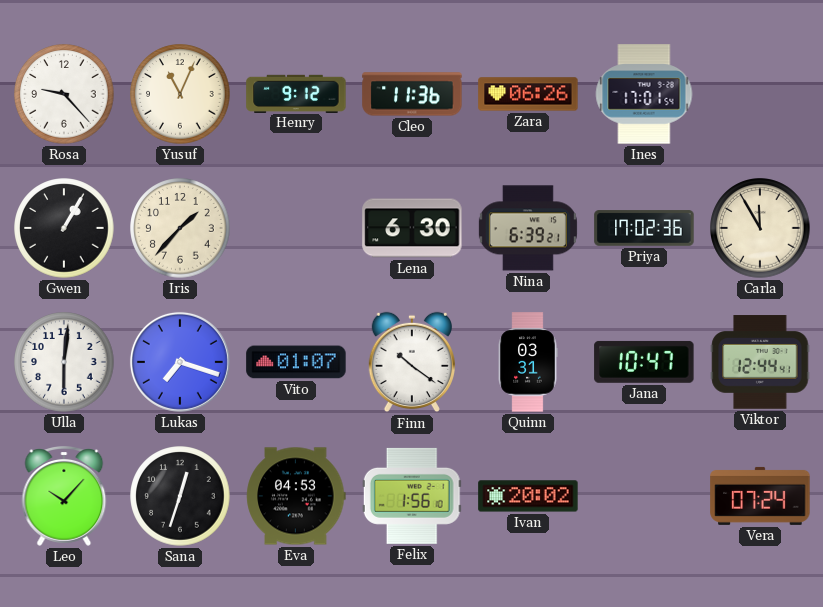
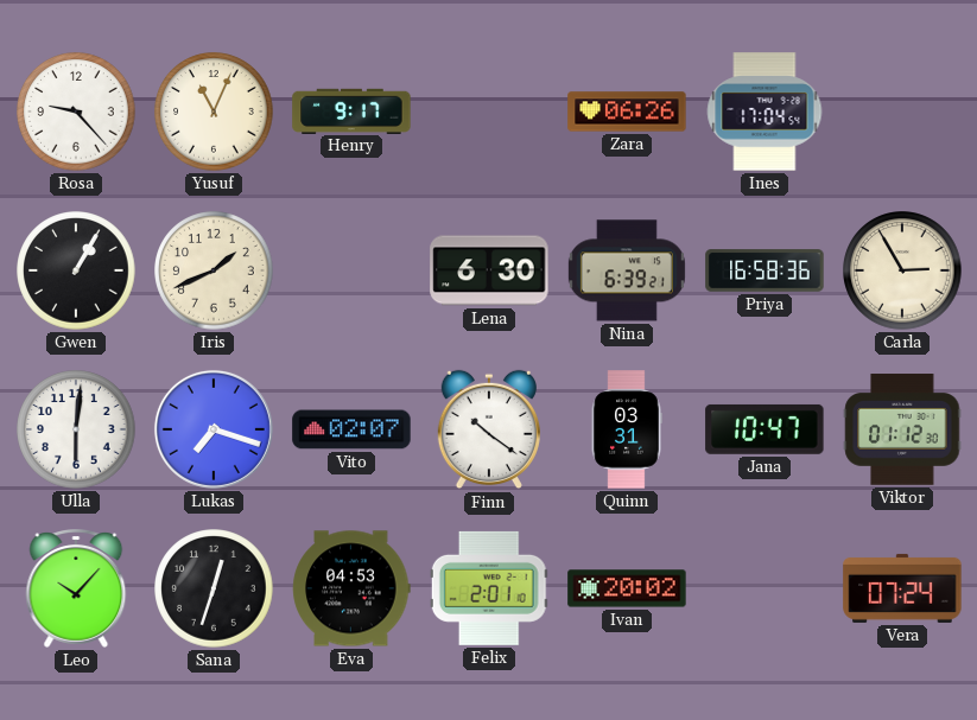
Henry: 9:12 -> 9:17
Cleo: 11:36 -> none
Ines: 17:01 -> 17:04
Iris: 1:37 -> 1:41
Priya: 17:02 -> 16:58
Carla: 11:55 -> 2:55
Vito: 01:07 -> 02:07
Viktor: 12:44 -> 01:12
Felix: 1:56 -> 2:01
